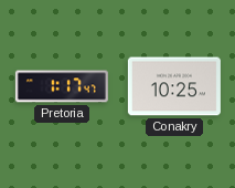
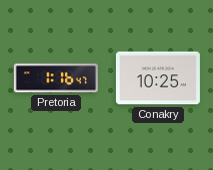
Pretoria: 1:17 -> 1:16
